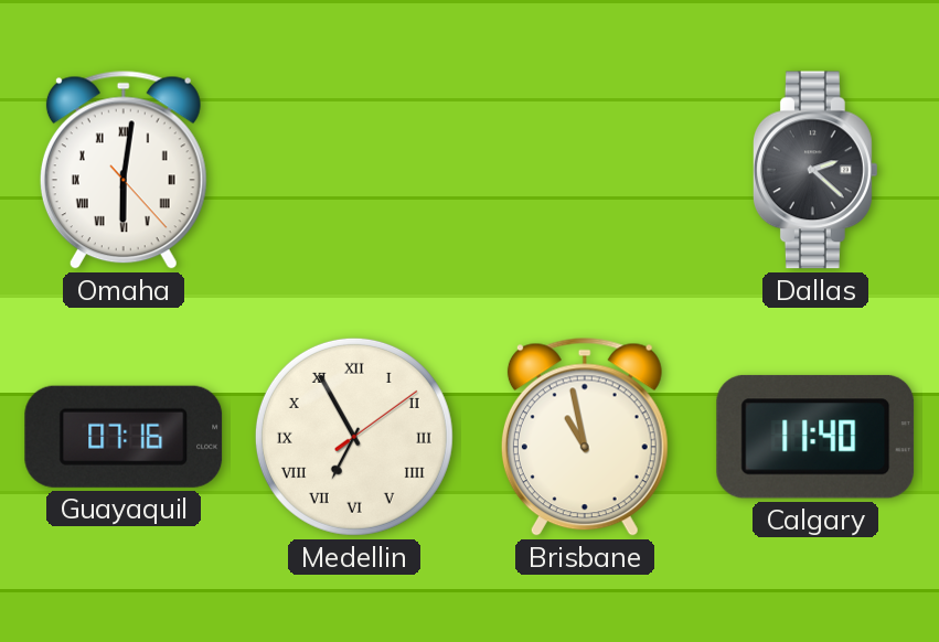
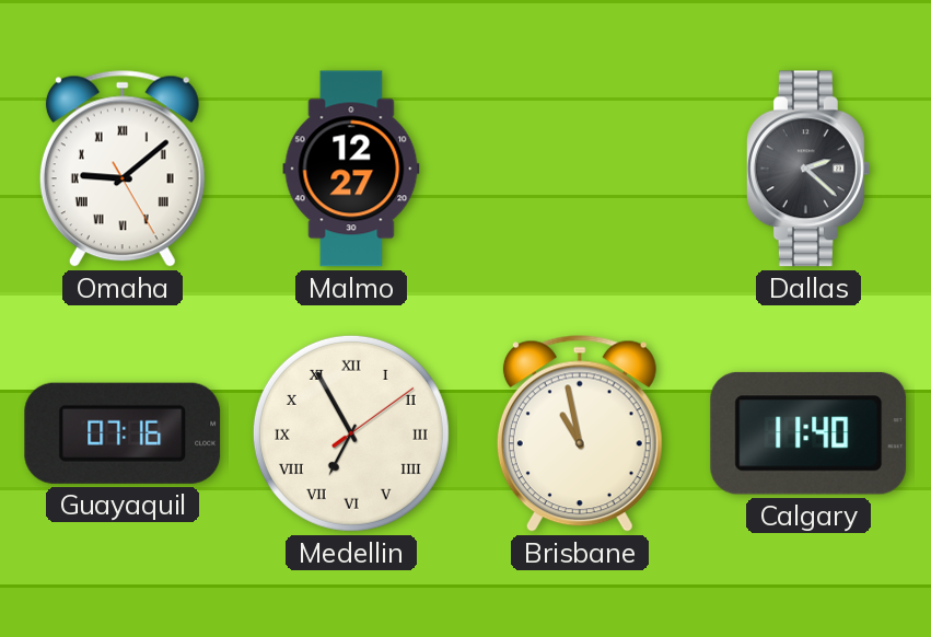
Omaha: 6:01 -> 9:08
Malmo: none -> 12:27
